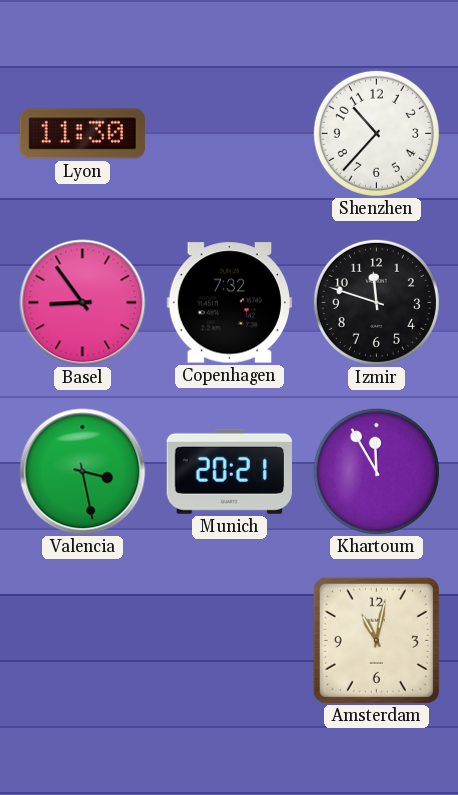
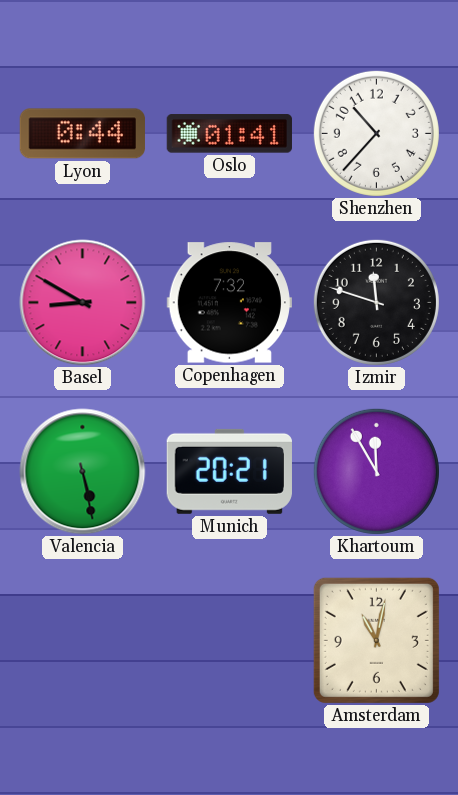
Lyon: 11:30 -> 0:44
Oslo: none -> 01:41
Basel: 8:54 -> 8:50
Valencia: 3:28 -> 5:28
